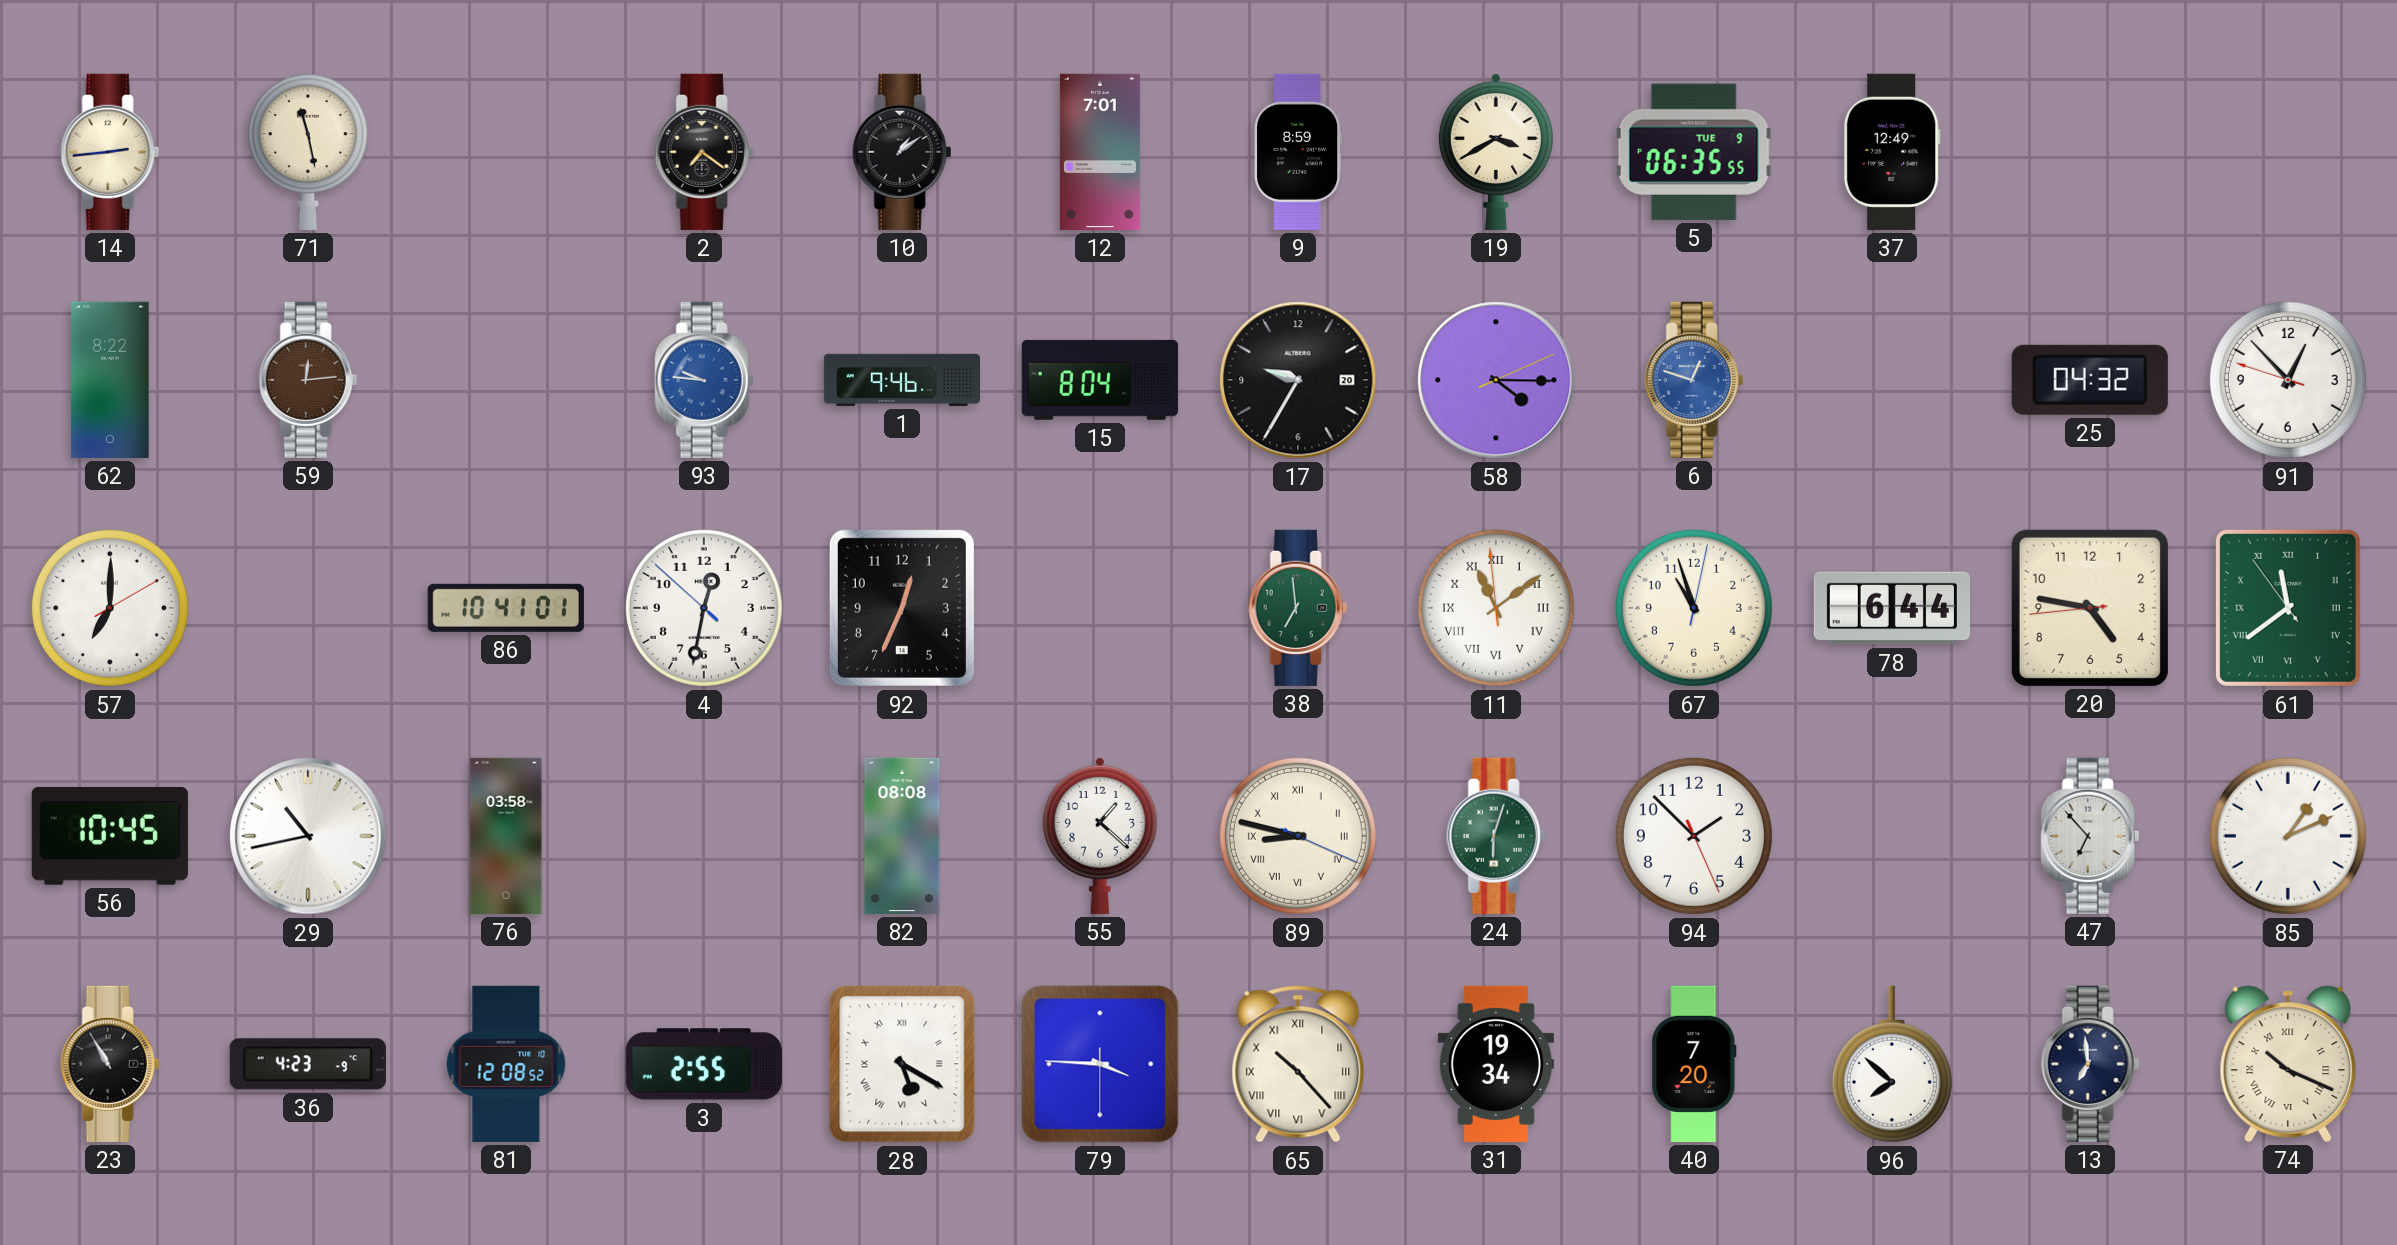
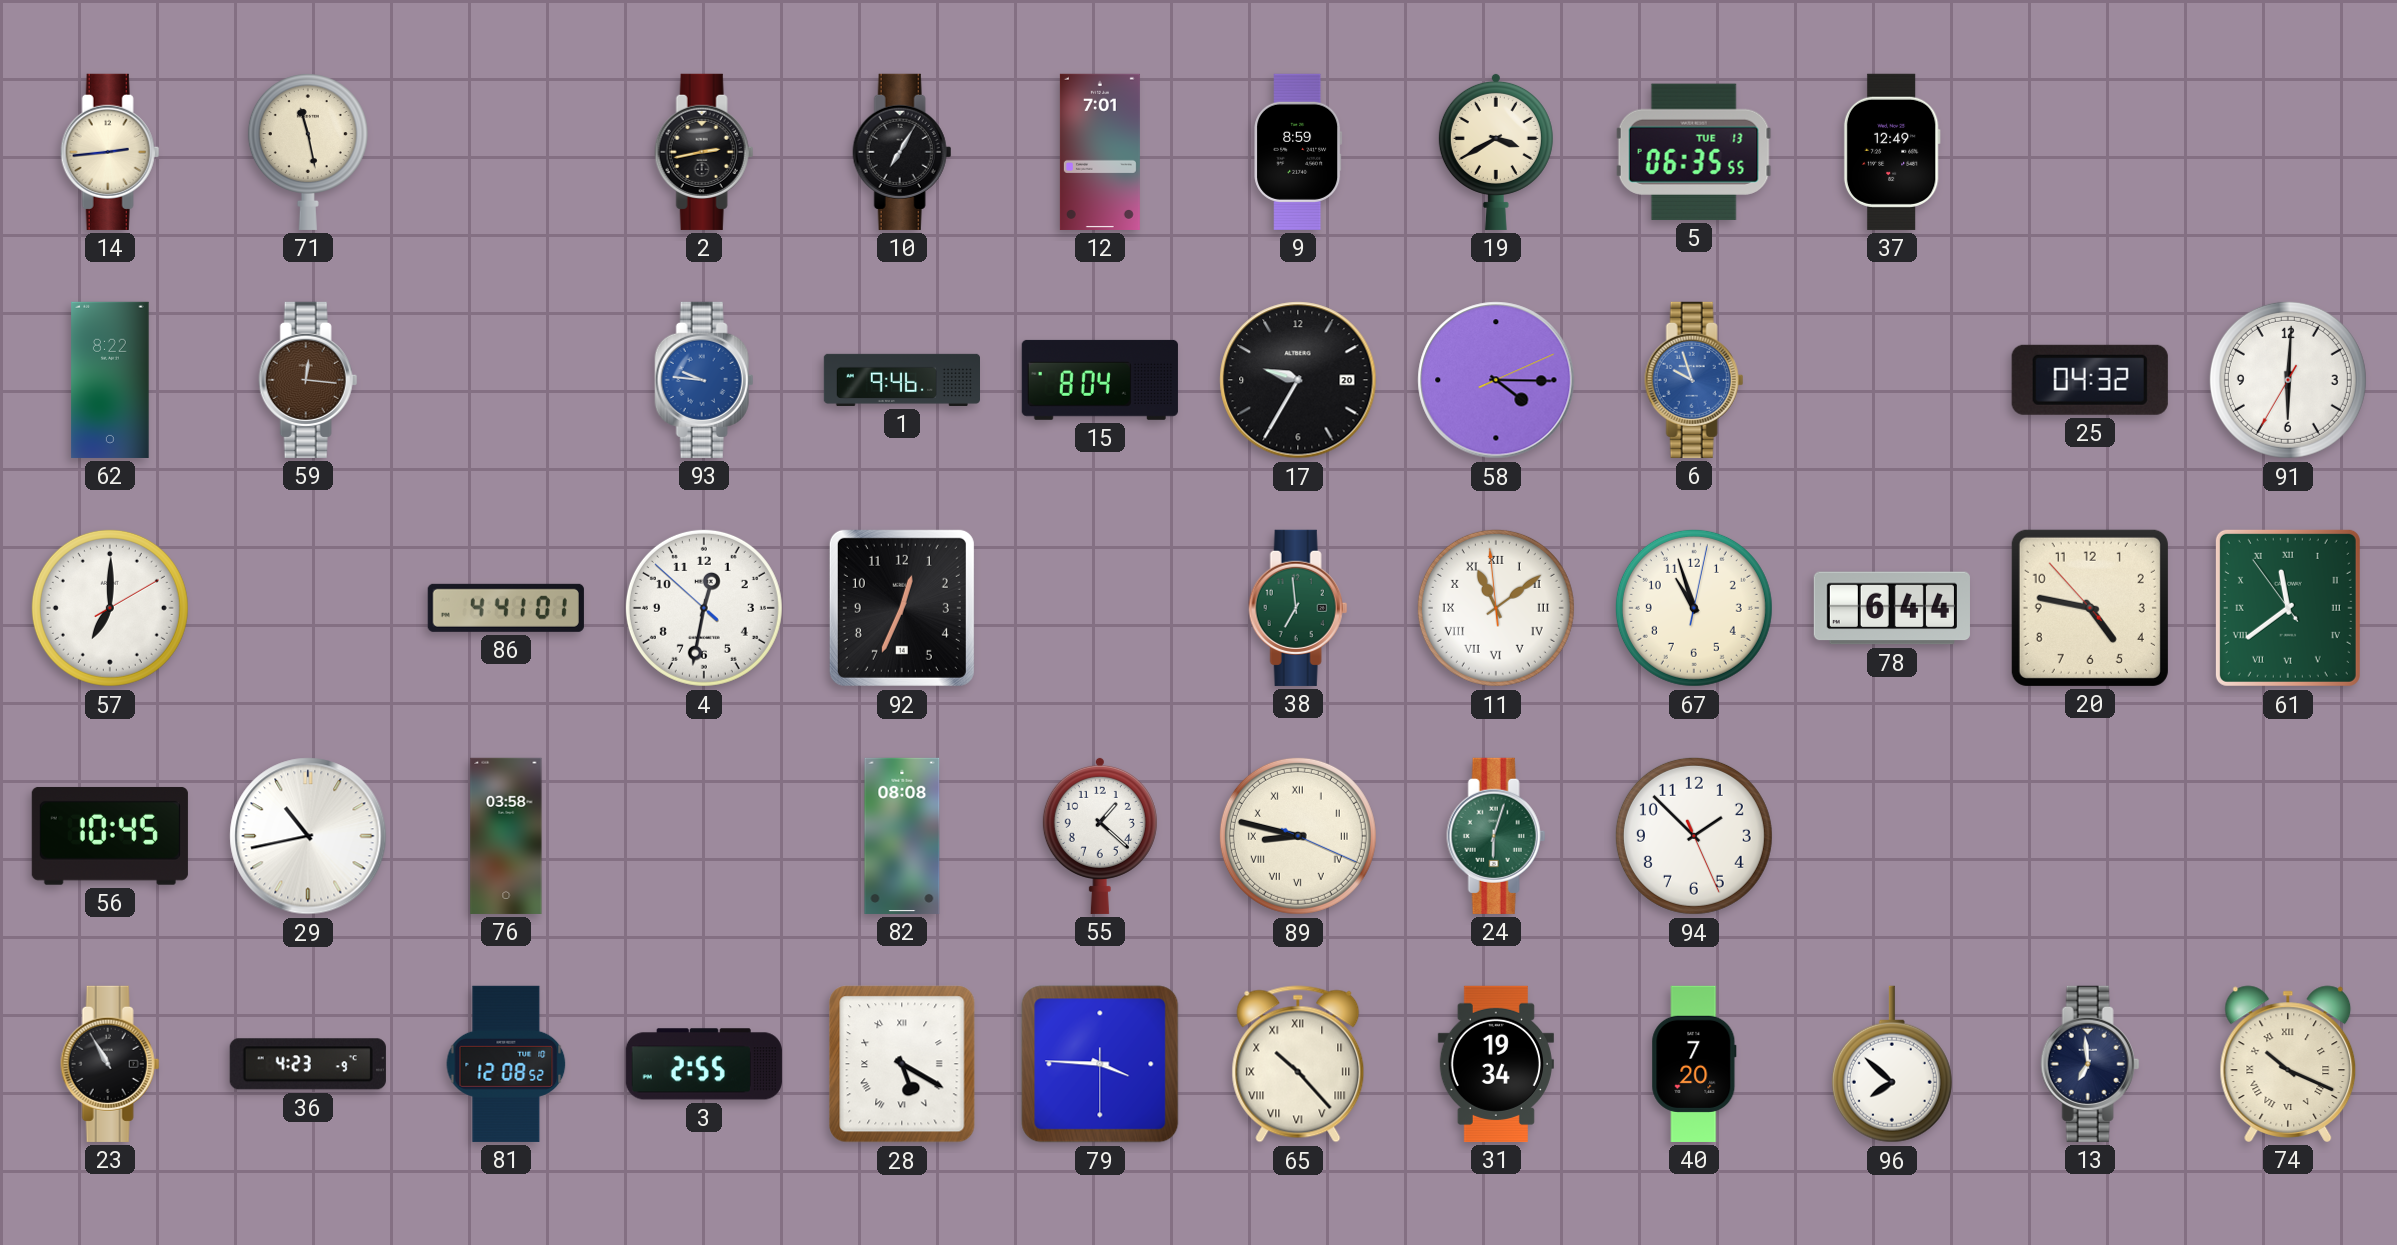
2: 7:21 -> 2:43
10: 1:09 -> 7:05
5 date: TUE 9 -> TUE 13
59: 12:14 -> 12:16
6: 12:48 -> 9:57
91: 12:52 -> 6:00
86: 10:41 -> 4:41
20: 4:46:44 -> 4:46:53
47: 6:53 -> none
85: 1:11 -> none
